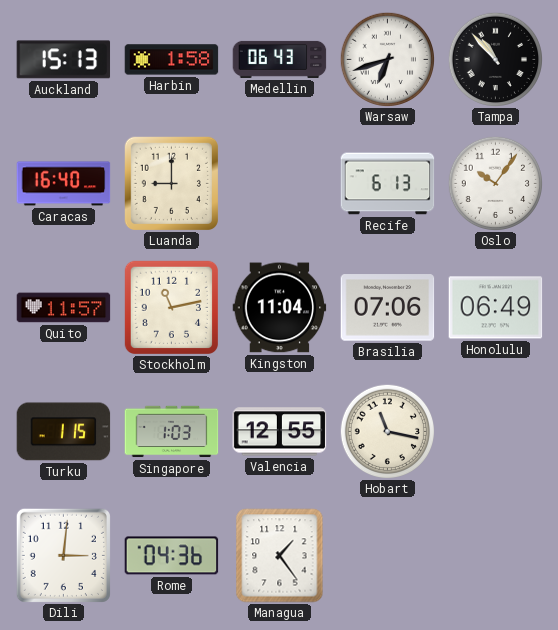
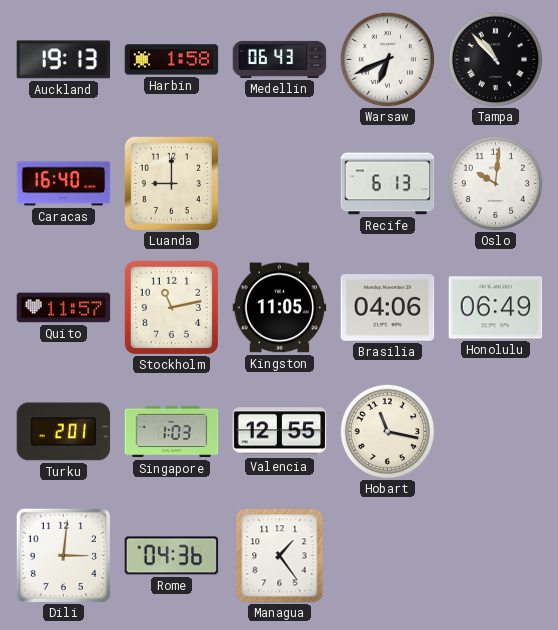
Auckland: 15:13 -> 19:13
Warsaw: 6:42 -> 6:41
Oslo: 10:06 -> 10:01
Kingston: 11:04 -> 11:05
Brasilia: 07:06 -> 04:06
Turku: 1:15 -> 2:01
